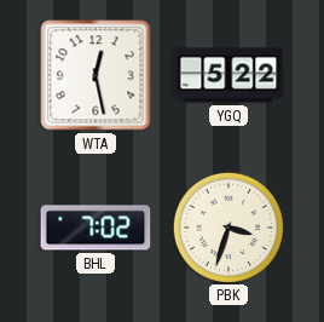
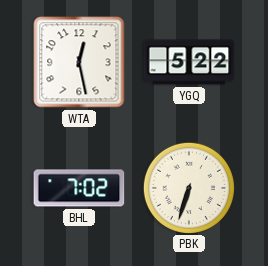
PBK: 3:33 -> 6:33
